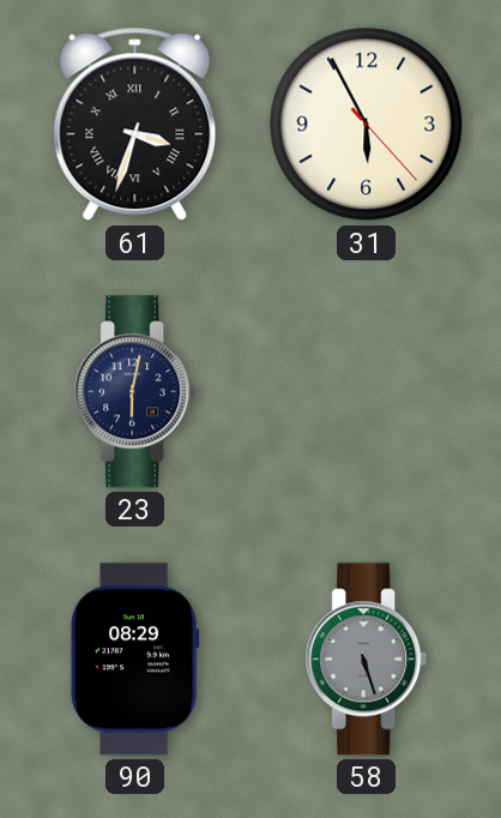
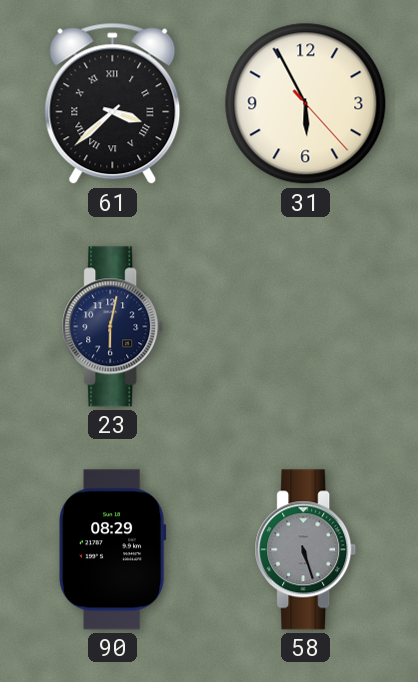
61: 3:33 -> 3:38
